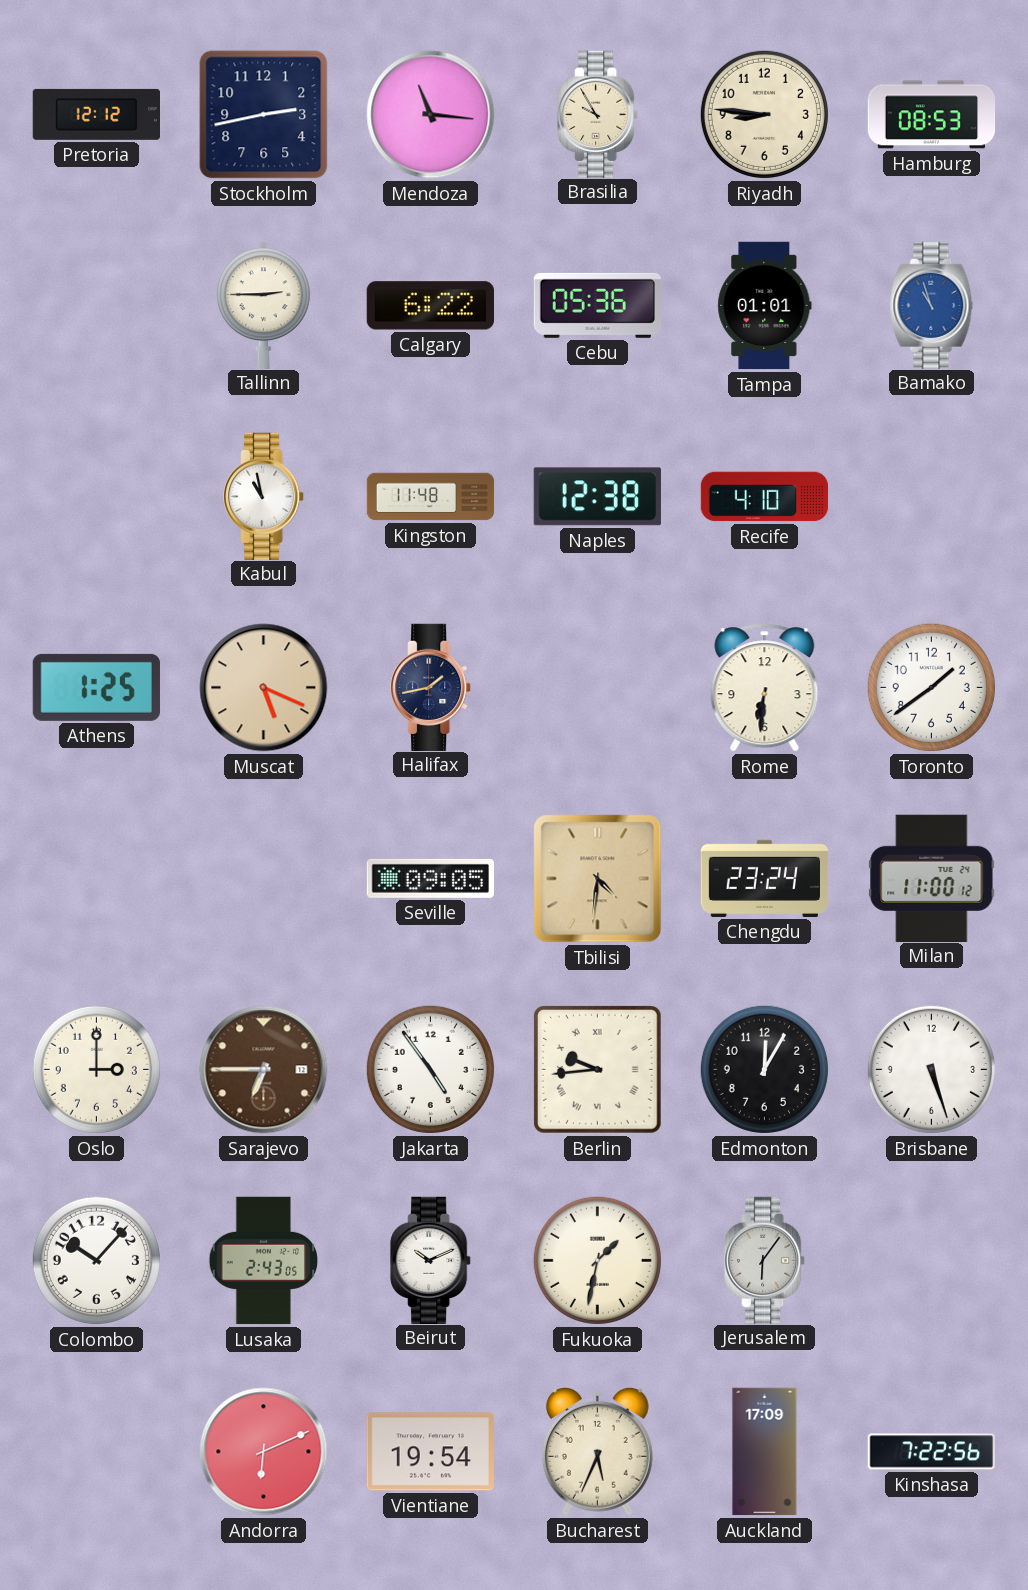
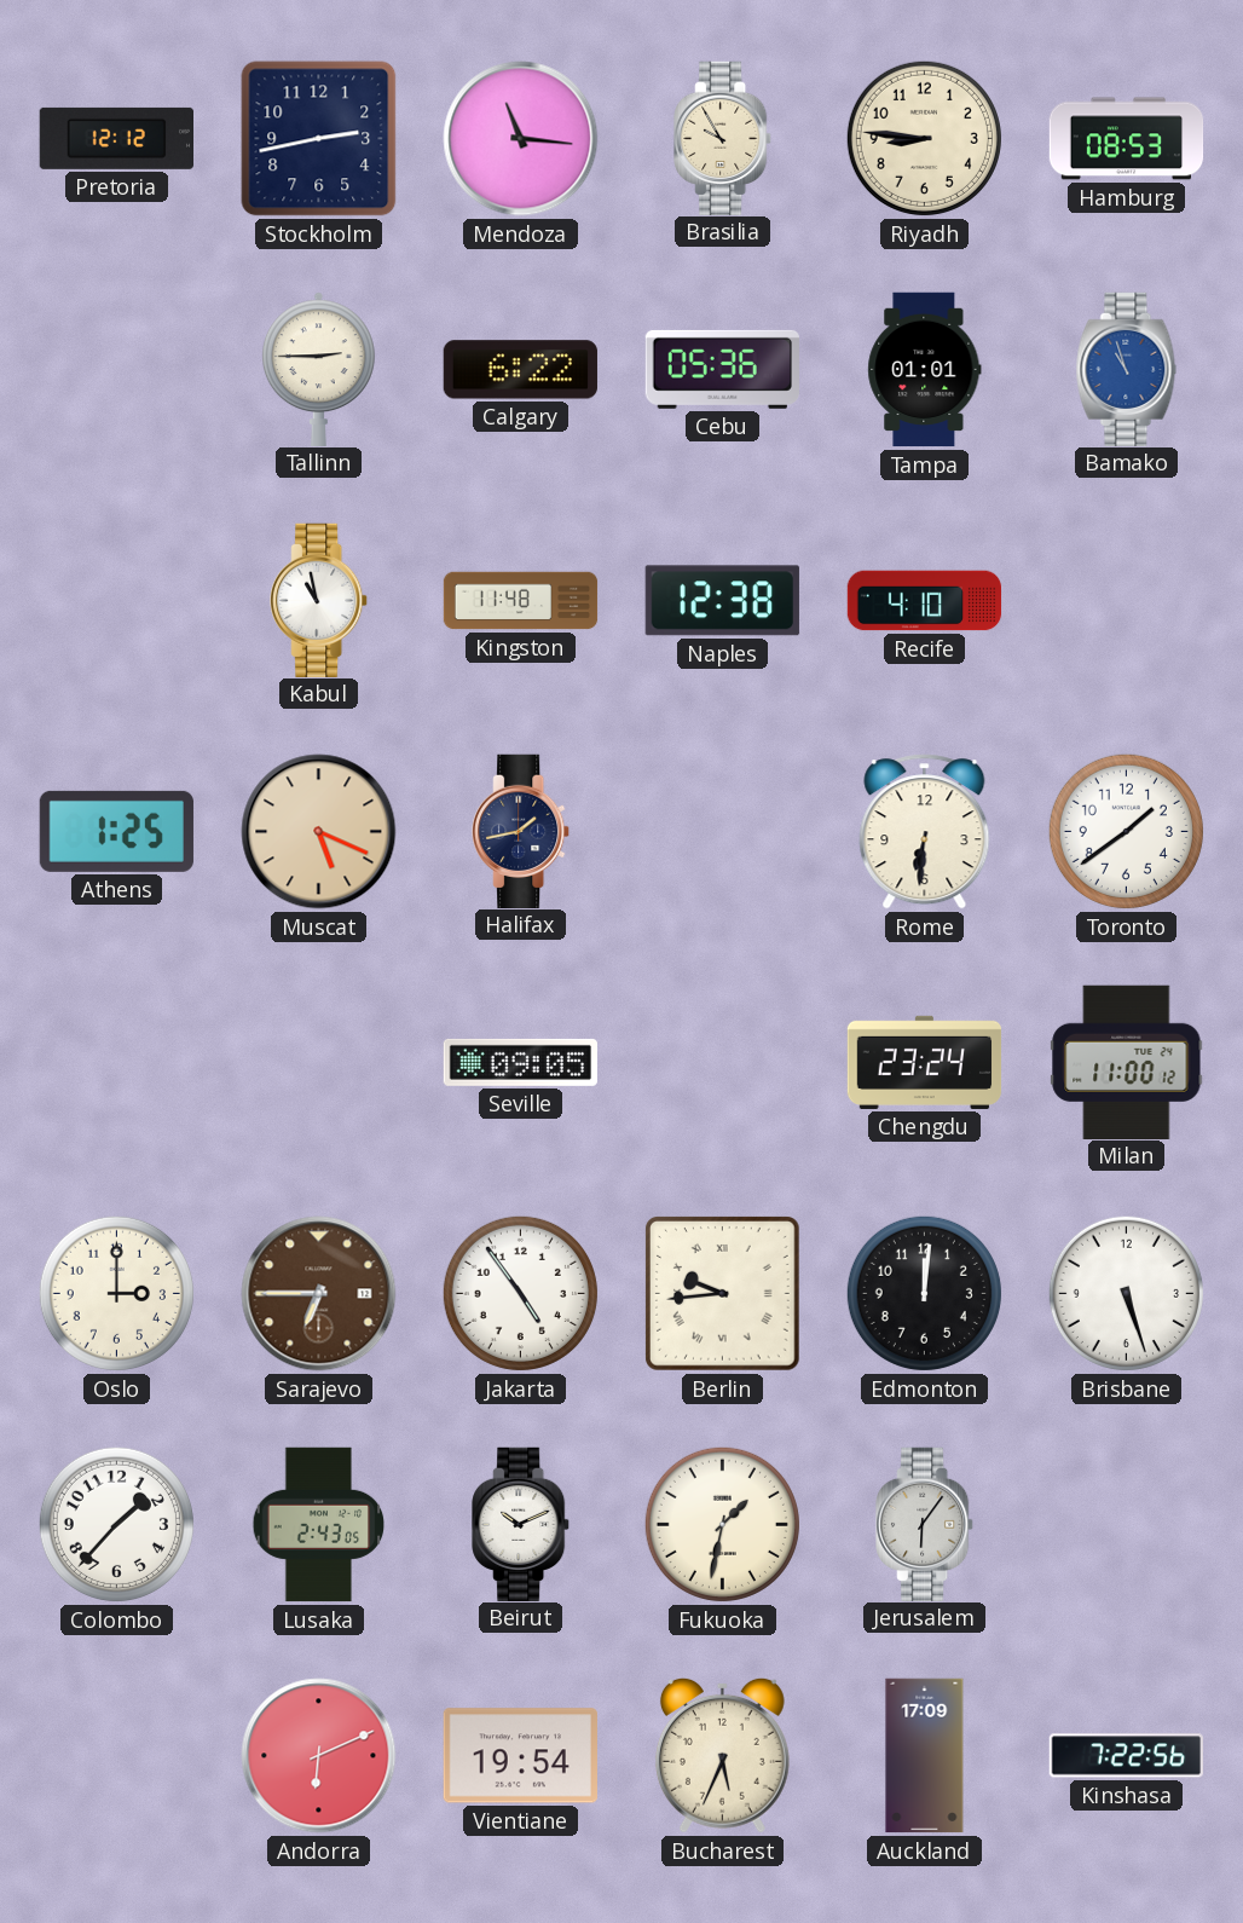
Tbilisi: 4:31 -> none
Edmonton: 12:05 -> 12:01
Colombo: 10:07 -> 1:37
